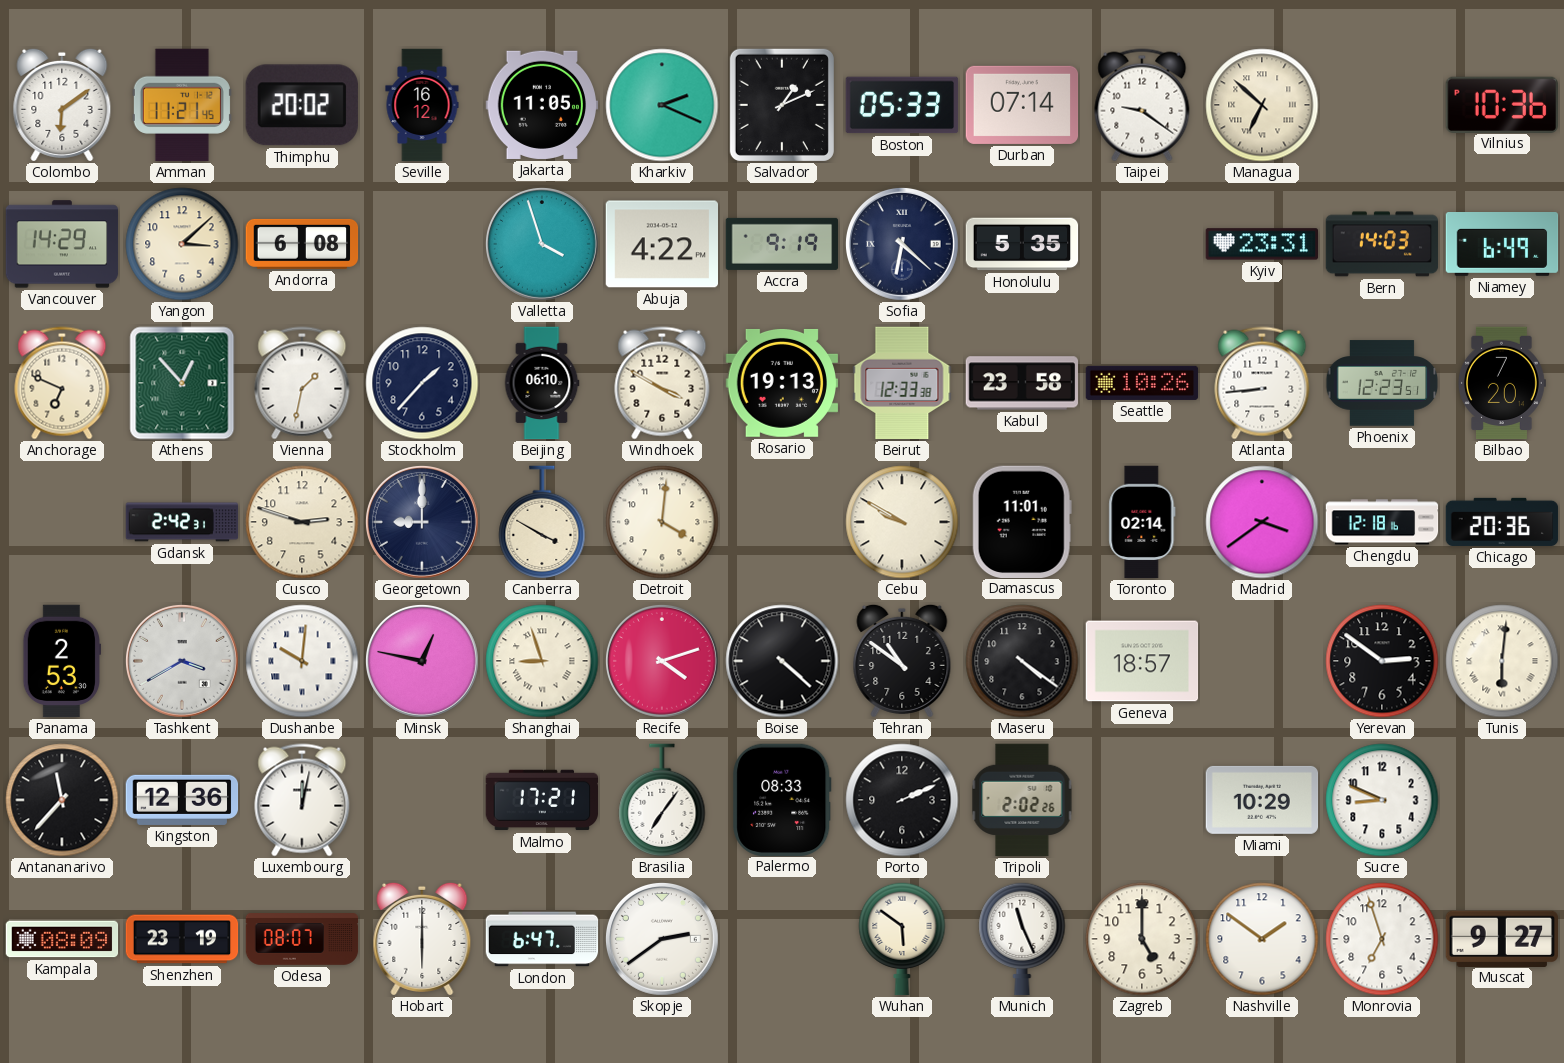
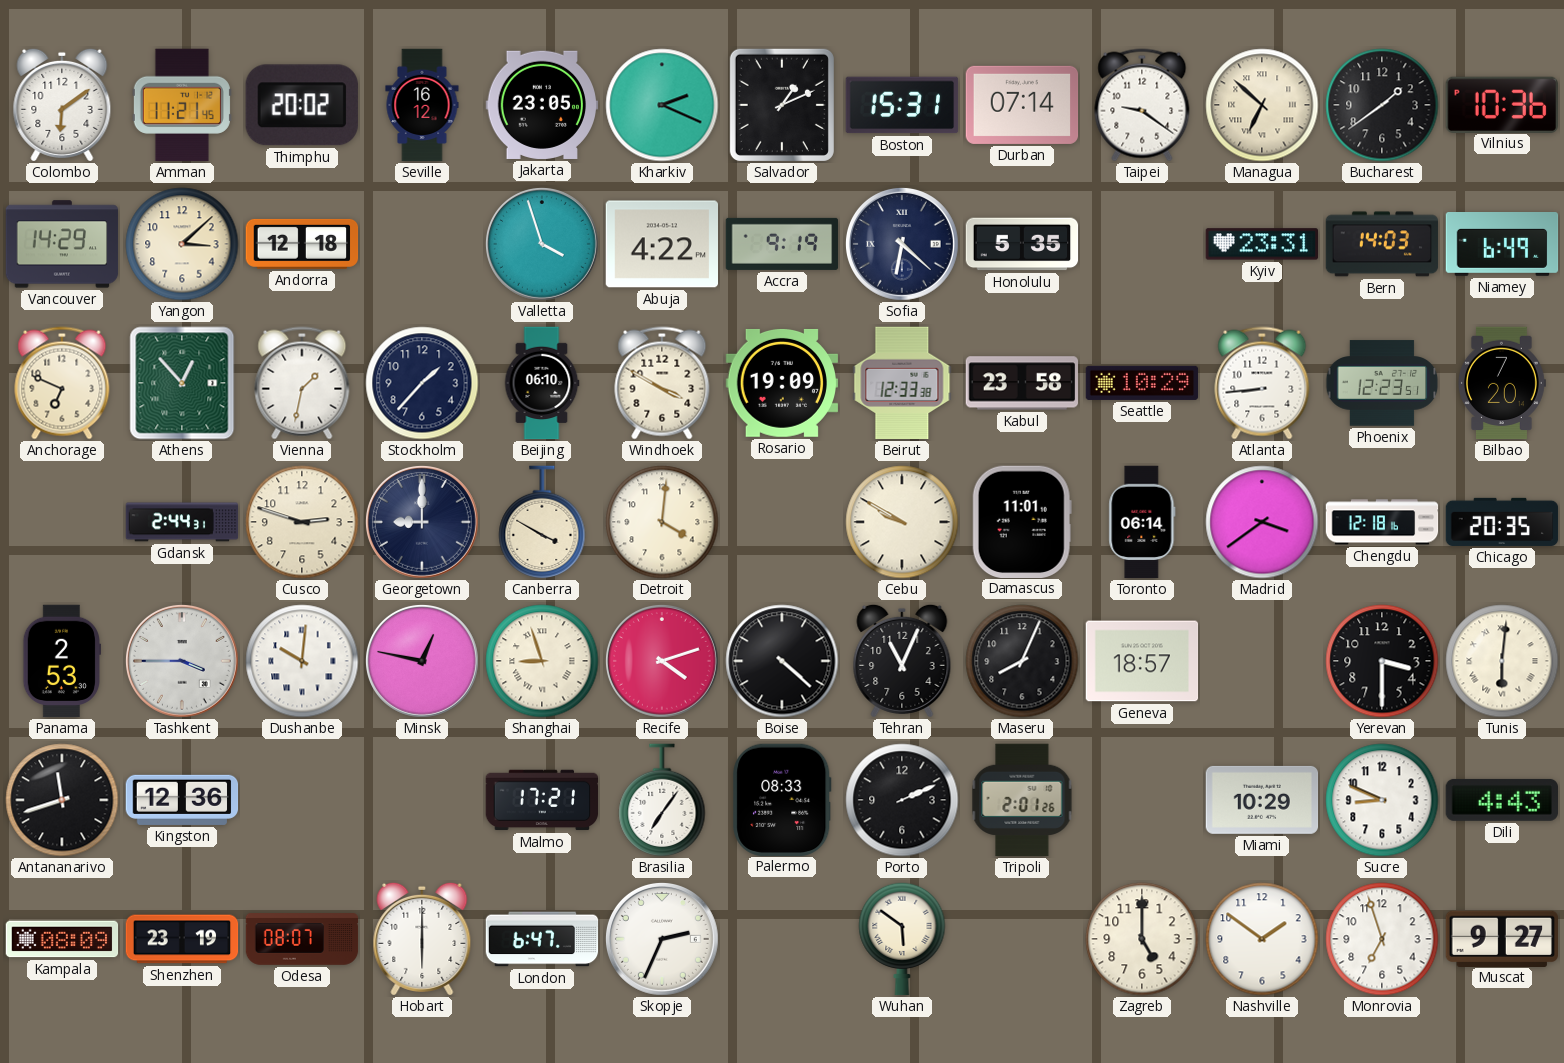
Jakarta: 11:05 -> 23:05
Boston: 05:33 -> 15:31
Bucharest: none -> 1:39
Andorra: 6:08 -> 12:18
Rosario: 19:13 -> 19:09
Seattle: 10:26 -> 10:29
Gdansk: 2:42 -> 2:44
Toronto: 02:14 -> 06:14
Chicago: 20:36 -> 20:35
Tashkent: 3:40 -> 3:45
Tehran: 10:51 -> 11:04
Maseru: 4:21 -> 8:04
Yerevan: 2:51 -> 3:30
Antananarivo: 11:37 -> 11:42
Luxembourg: 12:02 -> none
Tripoli: 2:02 -> 2:01
Dili: none -> 4:43
Skopje: 2:39 -> 2:34
Munich: 11:26 -> none
